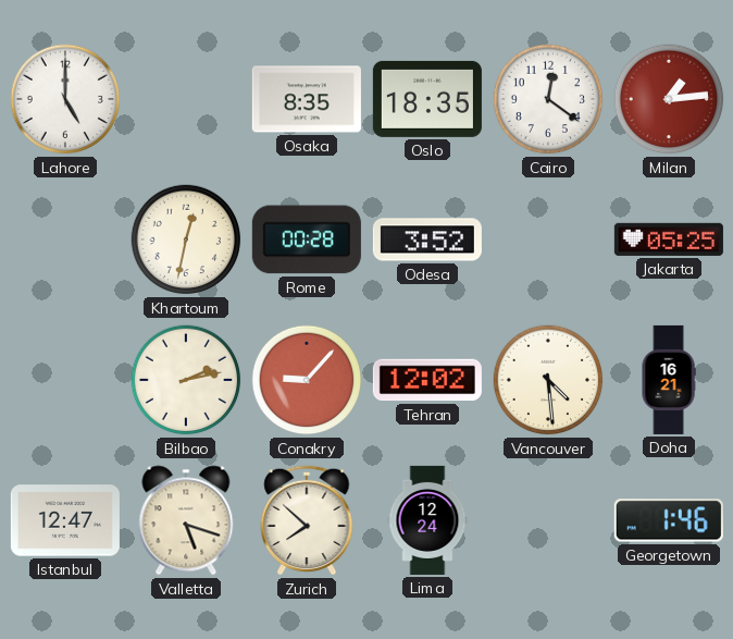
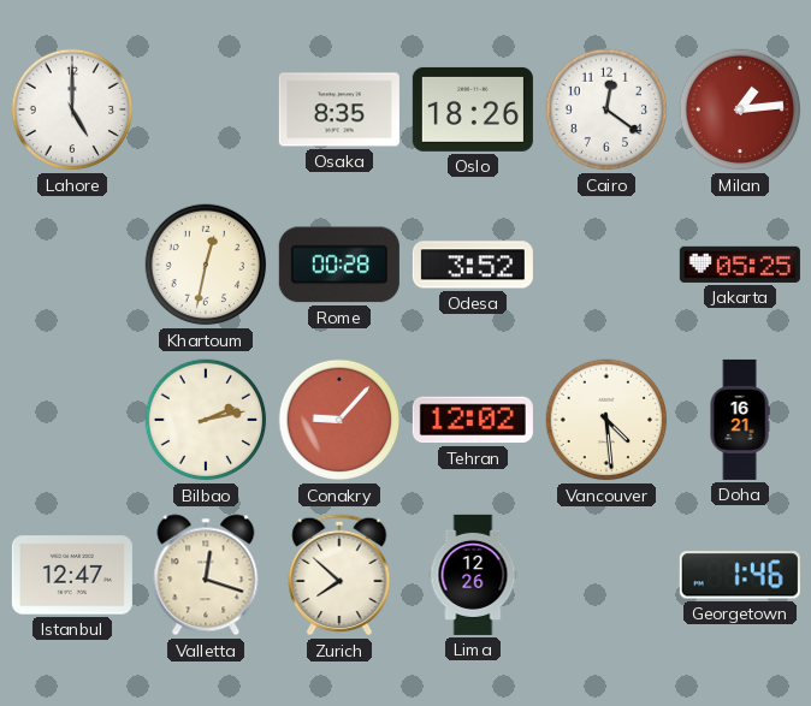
Oslo: 18:35 -> 18:26
Valletta: 5:18 -> 12:18
Lima: 12:24 -> 12:26
